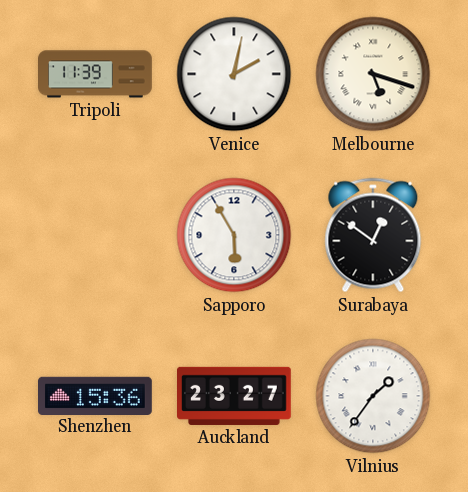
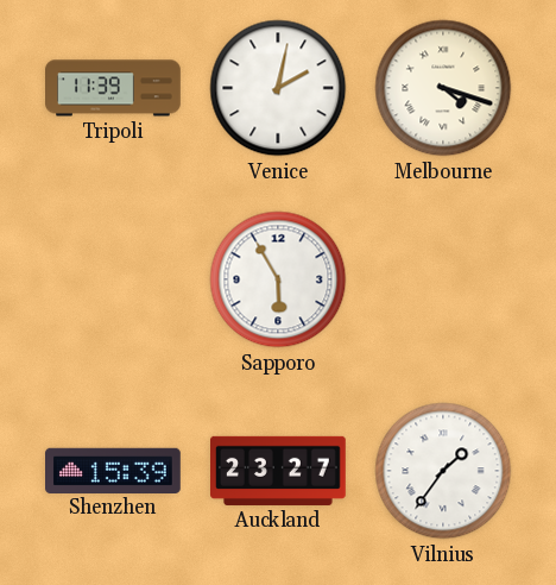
Melbourne: 5:18 -> 4:18
Surabaya: 12:51 -> none
Shenzhen: 15:36 -> 15:39
